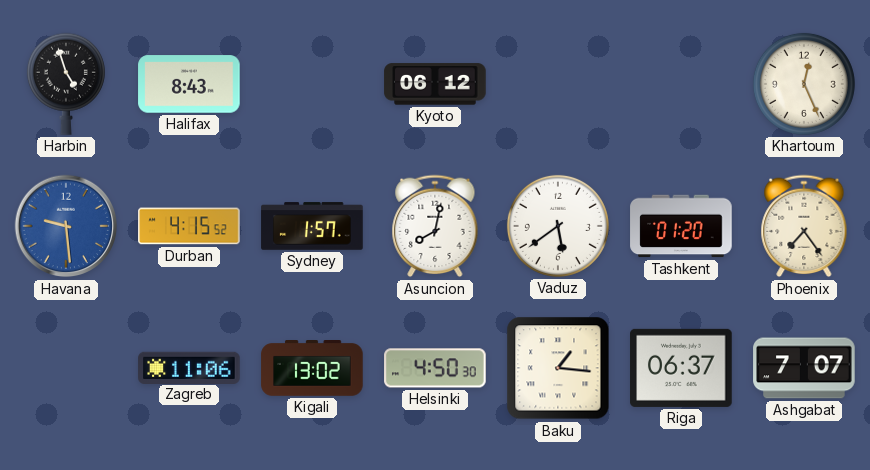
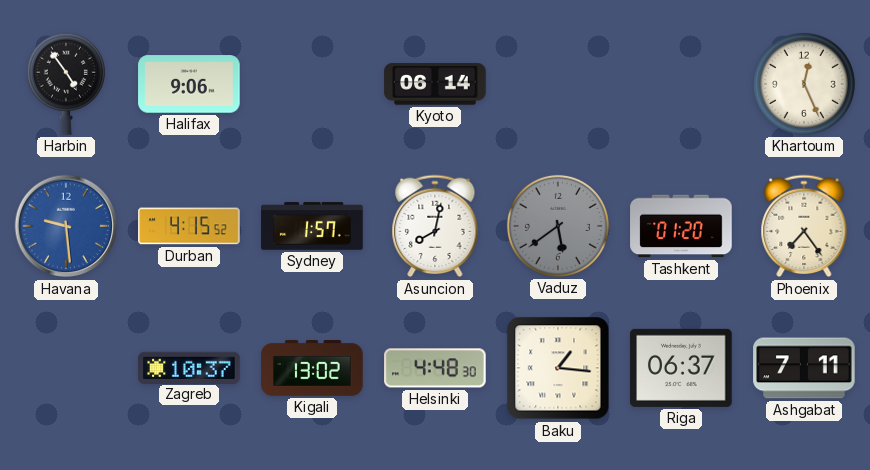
Harbin: 4:57 -> 4:54
Halifax: 8:43 -> 9:06
Kyoto: 06:12 -> 06:14
Vaduz dial: white -> grey
Zagreb: 11:06 -> 10:37
Helsinki: 4:50 -> 4:48
Ashgabat: 7:07 -> 7:11
